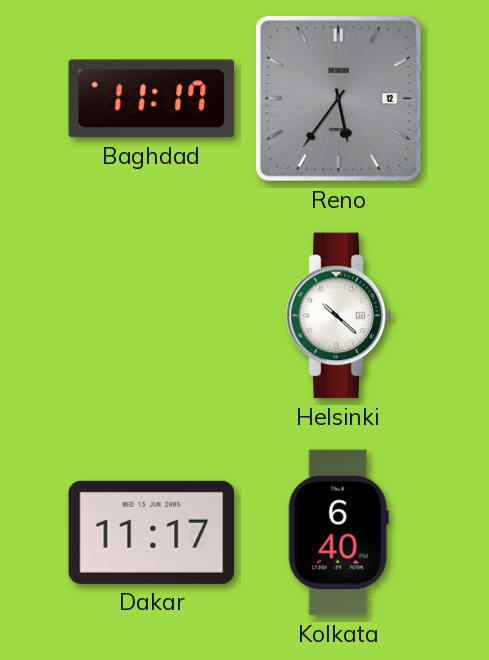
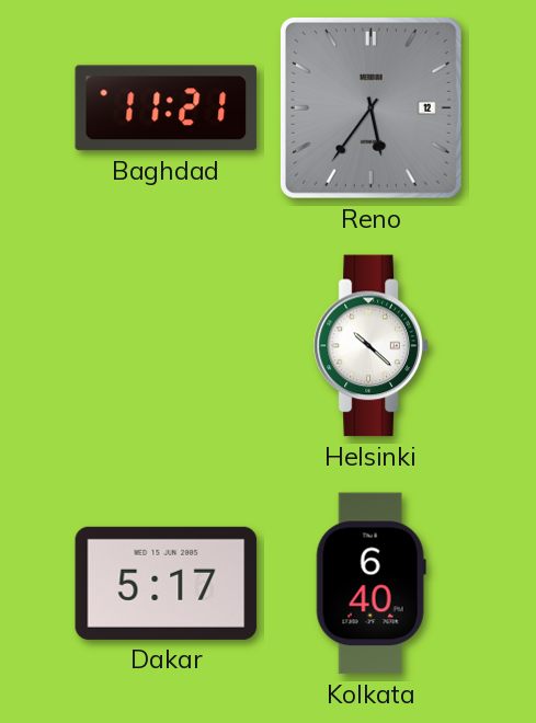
Baghdad: 11:17 -> 11:21
Dakar: 11:17 -> 5:17
